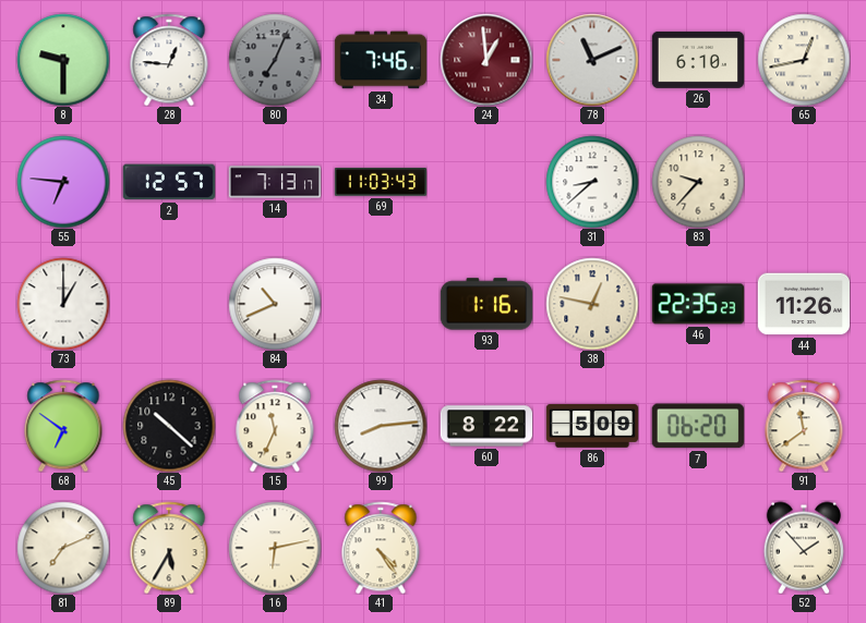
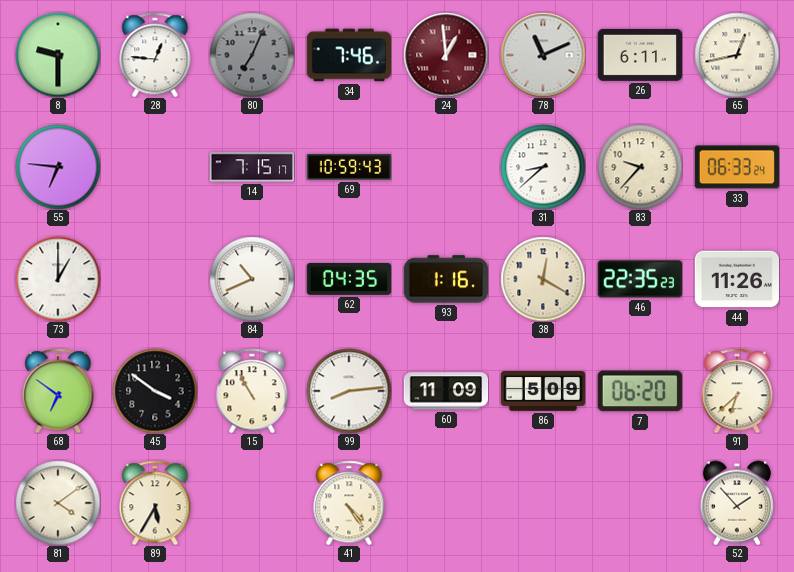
26: 6:10 -> 6:11
2: 12:57 -> none
14: 7:13 -> 7:15
69: 11:03 -> 10:59
33: none -> 06:33
62: none -> 04:35
38: 12:47 -> 12:20
45: 10:22 -> 3:51
15: 11:34 -> 10:55
60: 8:22 -> 11:09
91: 11:39 -> 6:38
81: 7:11 -> 4:09
16: 6:13 -> none
